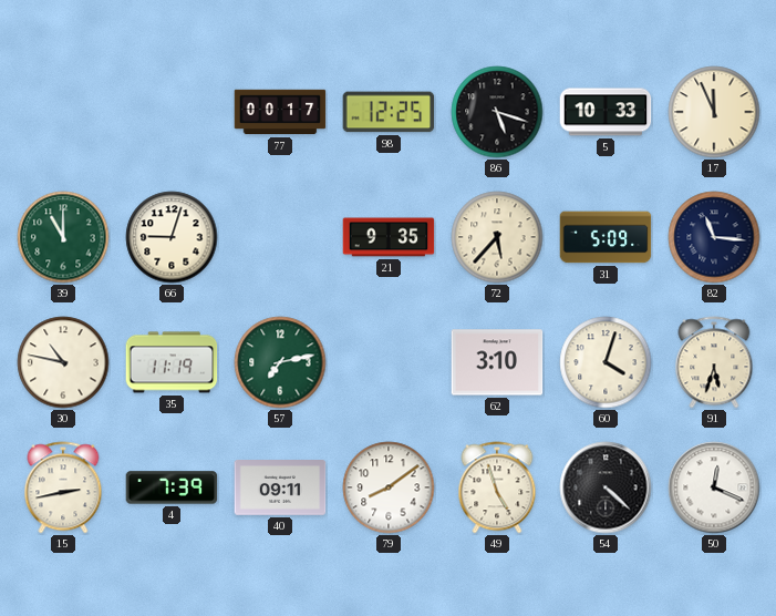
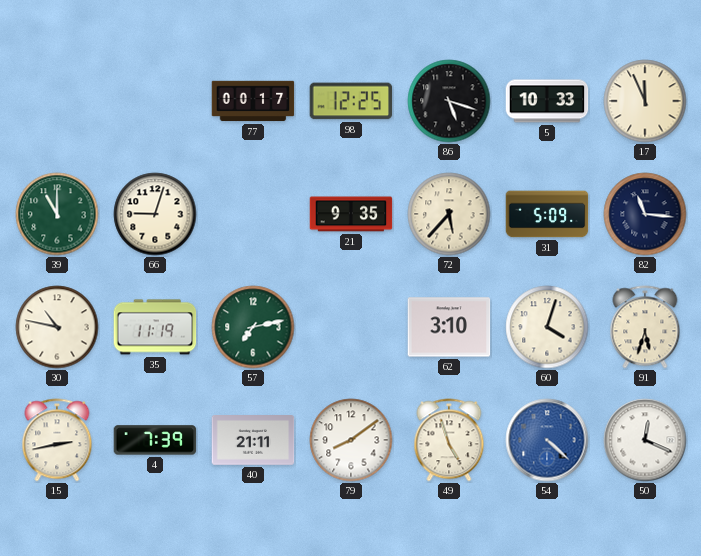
40: 09:11 -> 21:11
54 dial: black -> blue
